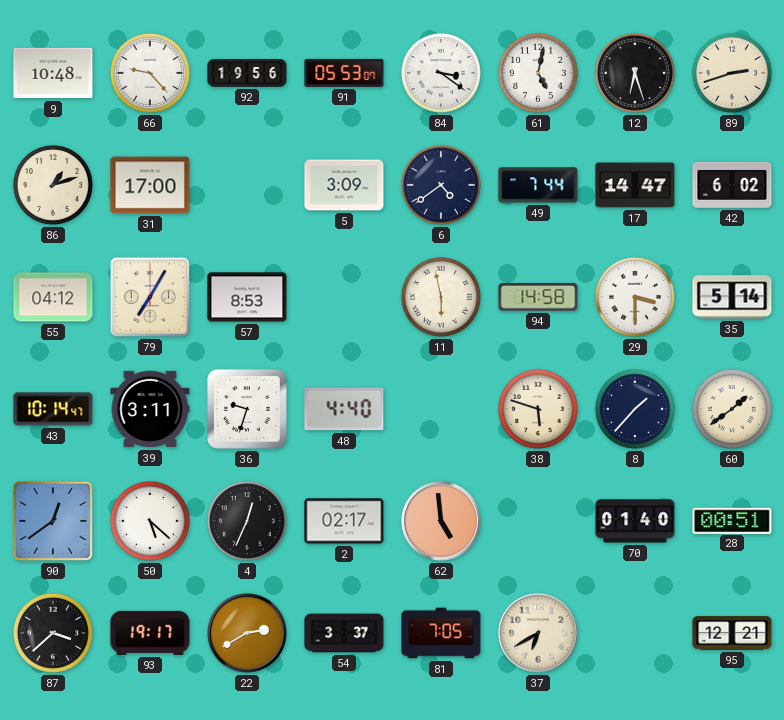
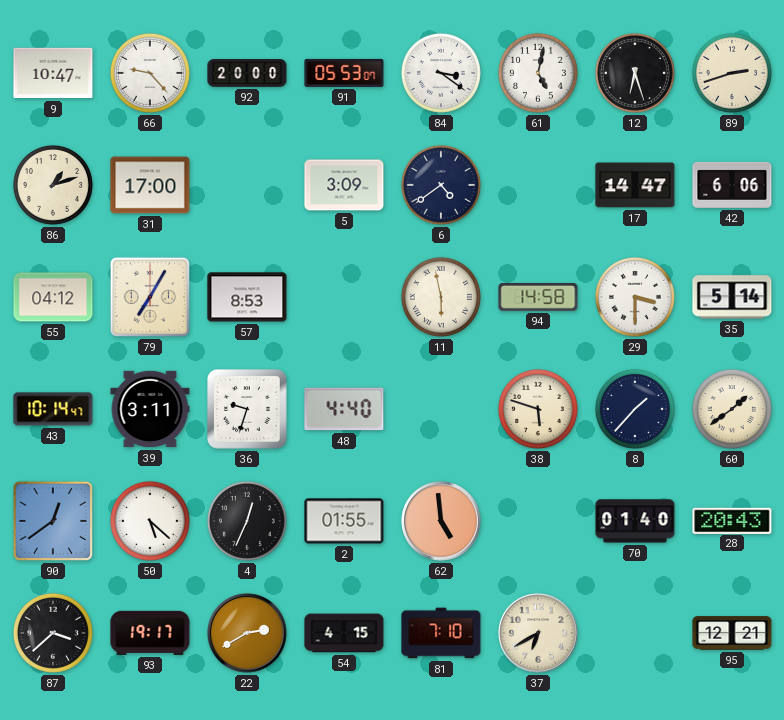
9: 10:48 -> 10:47
92: 19:56 -> 20:00
49: 7:44 -> none
42: 6:02 -> 6:06
2: 02:17 -> 01:55
28: 00:51 -> 20:43
54: 3:37 -> 4:15
81: 7:05 -> 7:10
